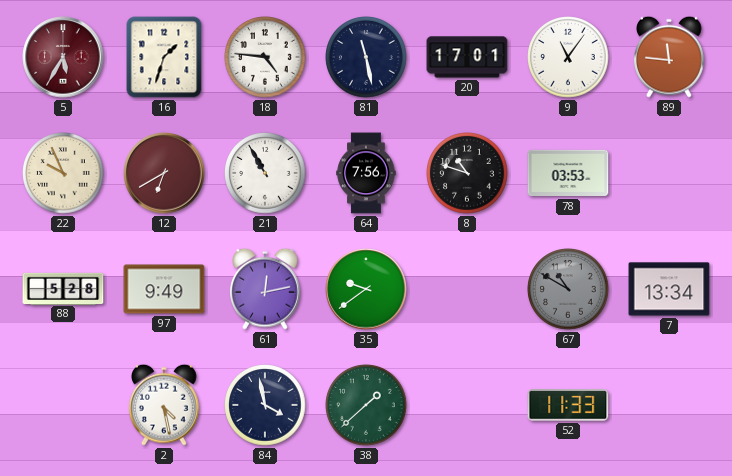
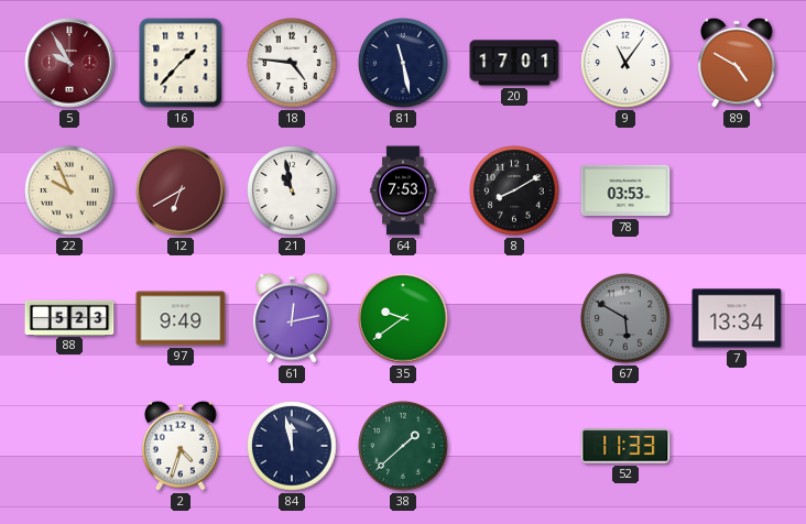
5: 5:35 -> 9:55
16: 1:33 -> 1:37
89: 11:46 -> 4:50
21: 10:55 -> 10:58
64: 7:56 -> 7:53
8: 10:48 -> 8:10
88: 5:28 -> 5:23
67: 10:50 -> 5:50
2: 4:28 -> 4:33
84: 3:58 -> 11:58
